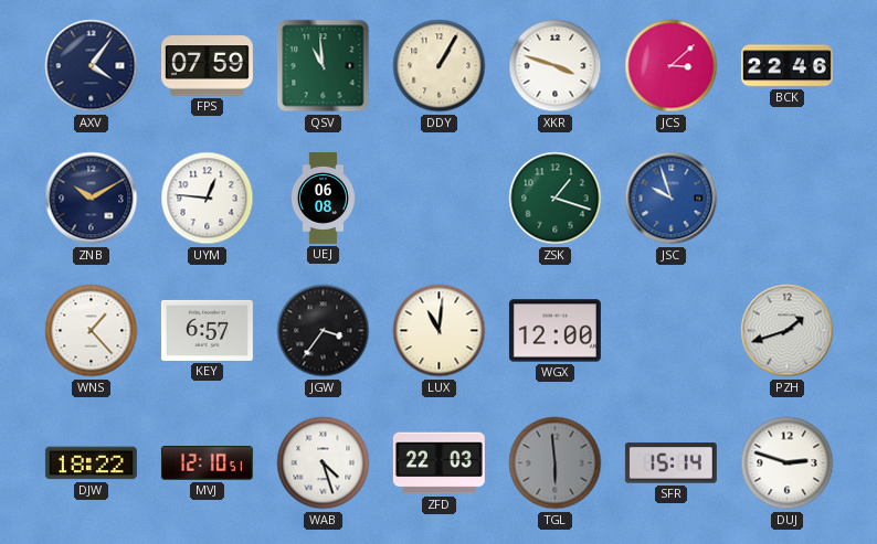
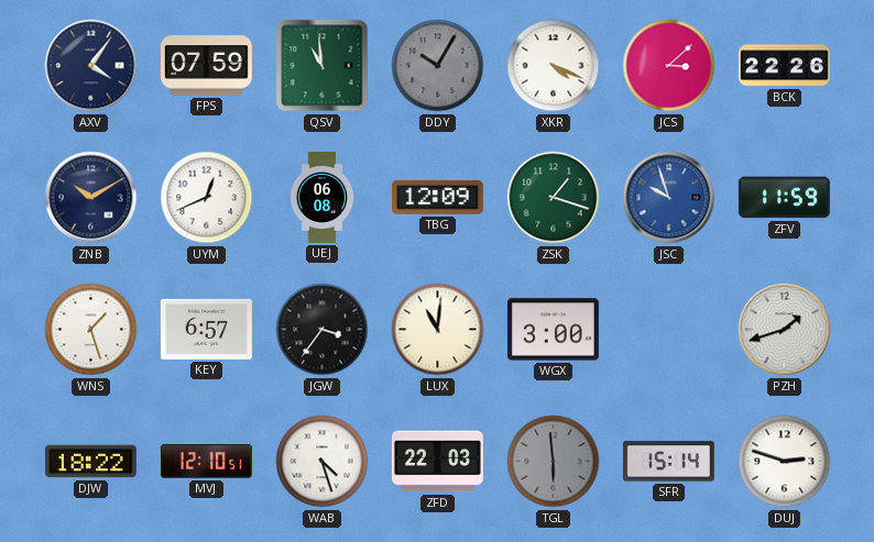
DDY: 1:05 -> 10:05
DDY dial: cream -> grey
XKR: 3:48 -> 4:19
BCK: 22:46 -> 22:26
UYM: 12:46 -> 12:41
TBG: none -> 12:09
ZFV: none -> 11:59
WNS: 1:23 -> 1:27
WGX: 12:00 -> 3:00
